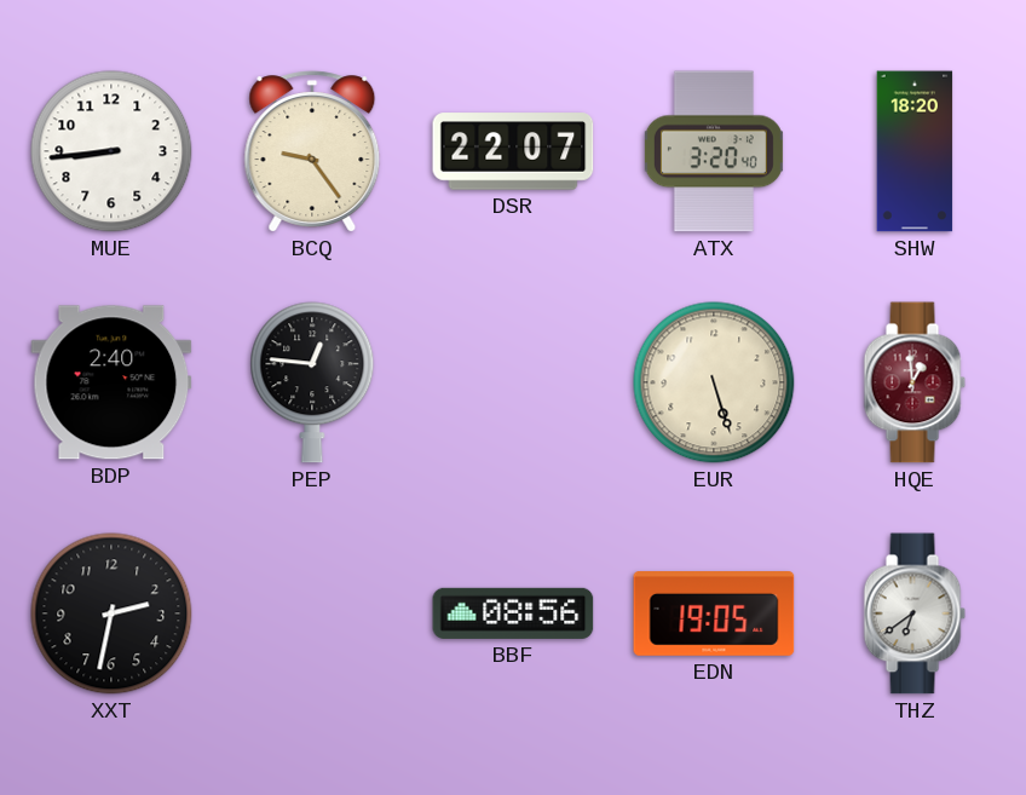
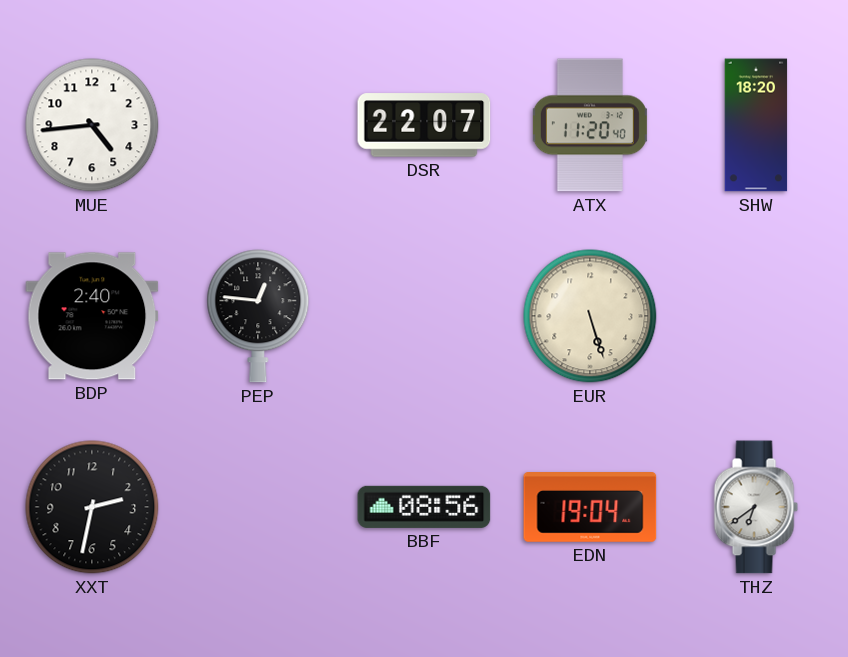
MUE: 8:44 -> 4:44
BCQ: 9:24 -> none
ATX: 3:20 -> 11:20
HQE: 12:59 -> none
EDN: 19:05 -> 19:04
